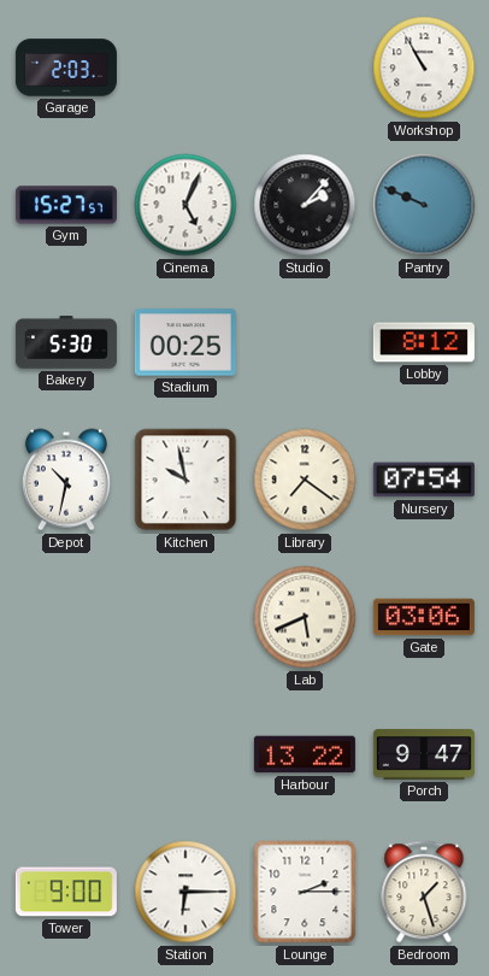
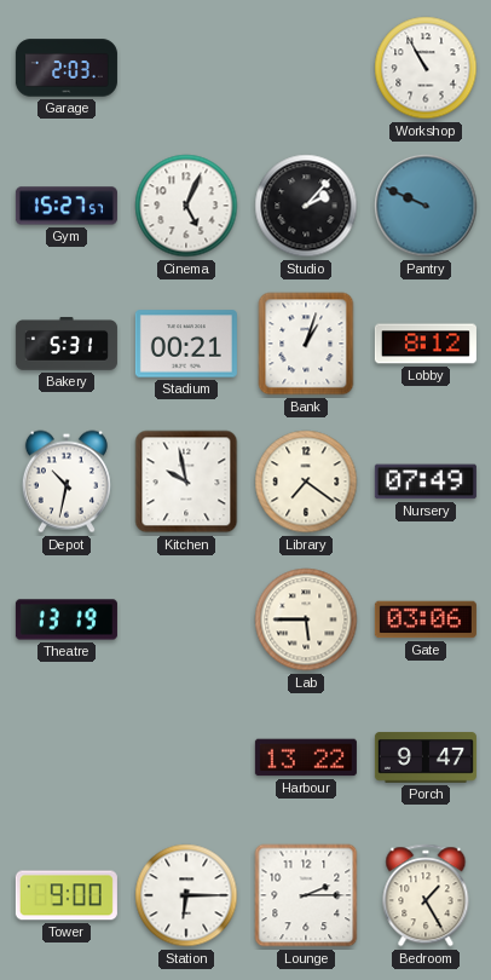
Bakery: 5:30 -> 5:31
Stadium: 00:25 -> 00:21
Bank: none -> 1:03
Nursery: 07:54 -> 07:49
Theatre: none -> 13:19
Lab: 5:41 -> 5:45
Bedroom: 1:27 -> 1:25
